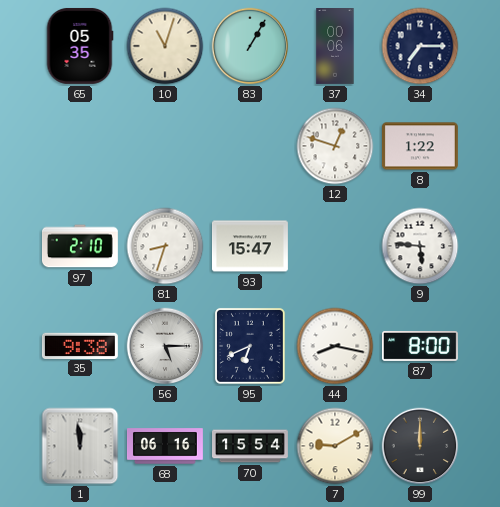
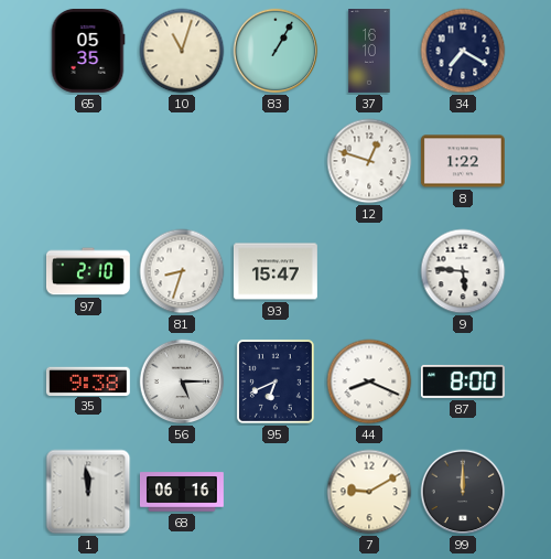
37: 00:06 -> 16:10
34: 7:15 -> 7:20
44: 8:17 -> 8:19
70: 15:54 -> none
